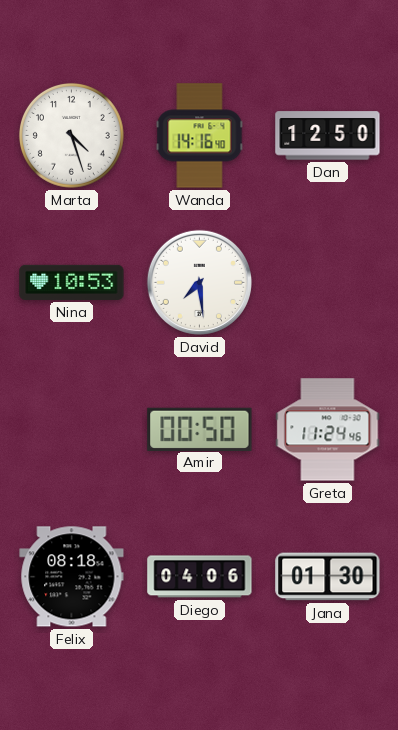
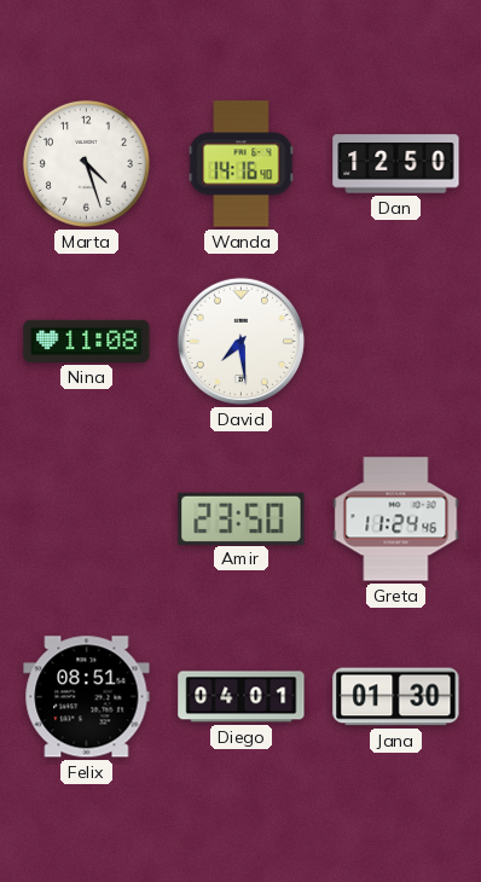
Nina: 10:53 -> 11:08
Amir: 00:50 -> 23:50
Felix: 08:18 -> 08:51
Diego: 04:06 -> 04:01
